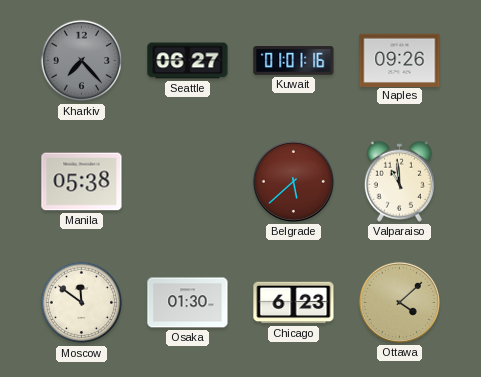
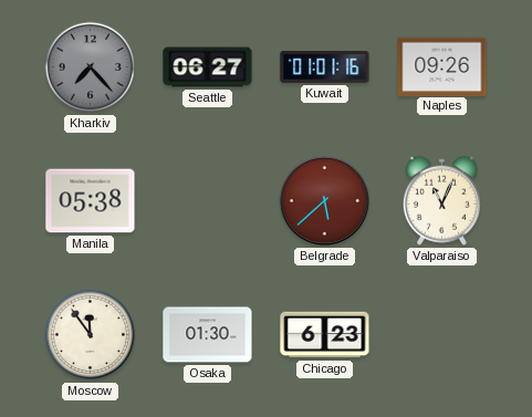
Valparaiso: 10:59 -> 11:04
Moscow: 11:51 -> 11:54
Ottawa: 4:08 -> none
